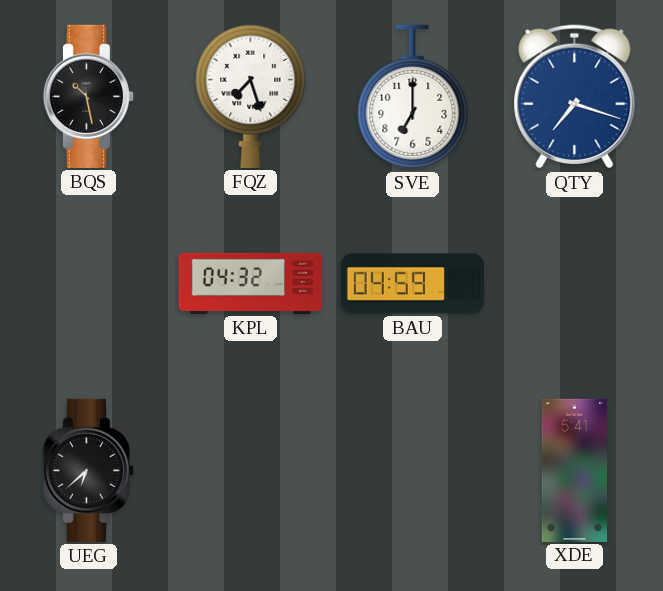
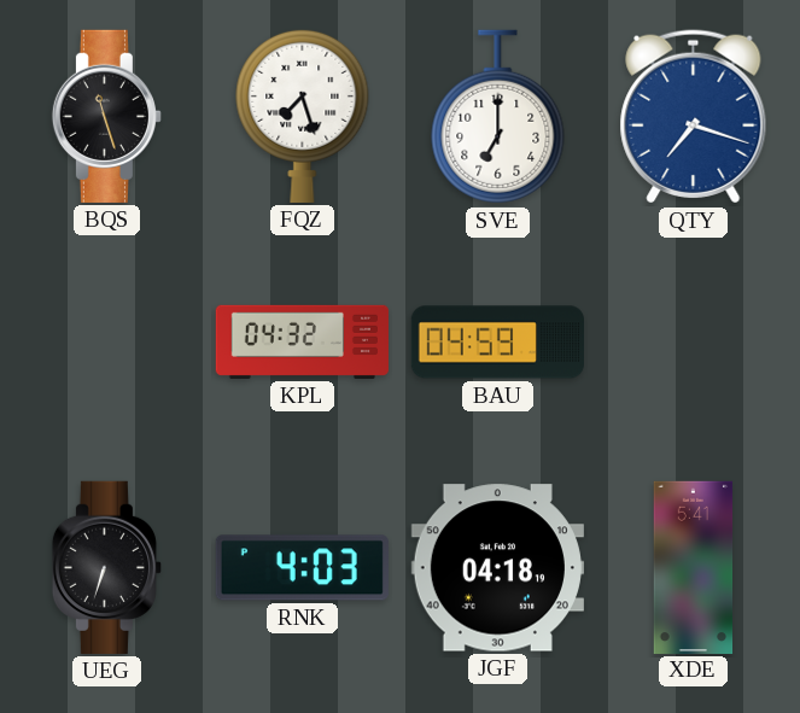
BQS: 10:28 -> 11:27
UEG: 6:38 -> 6:33
RNK: none -> 4:03
JGF: none -> 04:18
